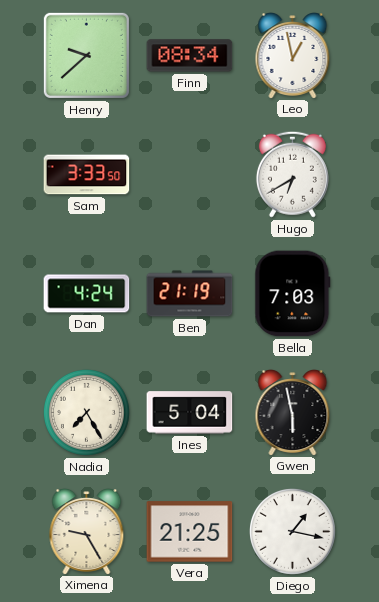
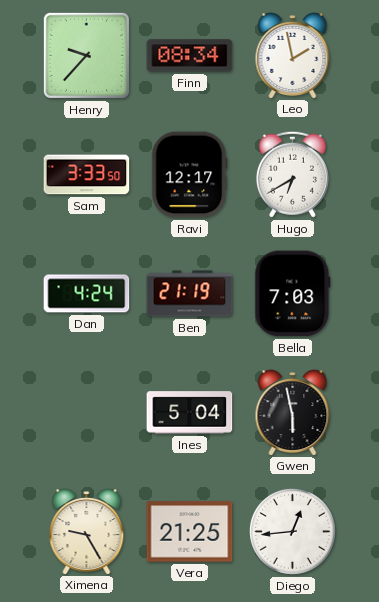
Henry: 9:38 -> 9:37
Leo: 12:58 -> 1:58
Ravi: none -> 12:17
Nadia: 7:25 -> none
Diego: 1:17 -> 12:44
